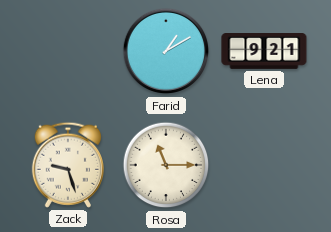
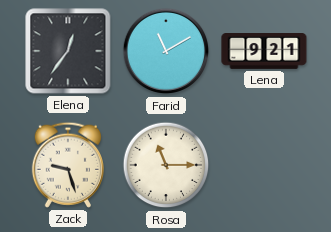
Elena: none -> 12:36
Farid: 1:10 -> 11:10
